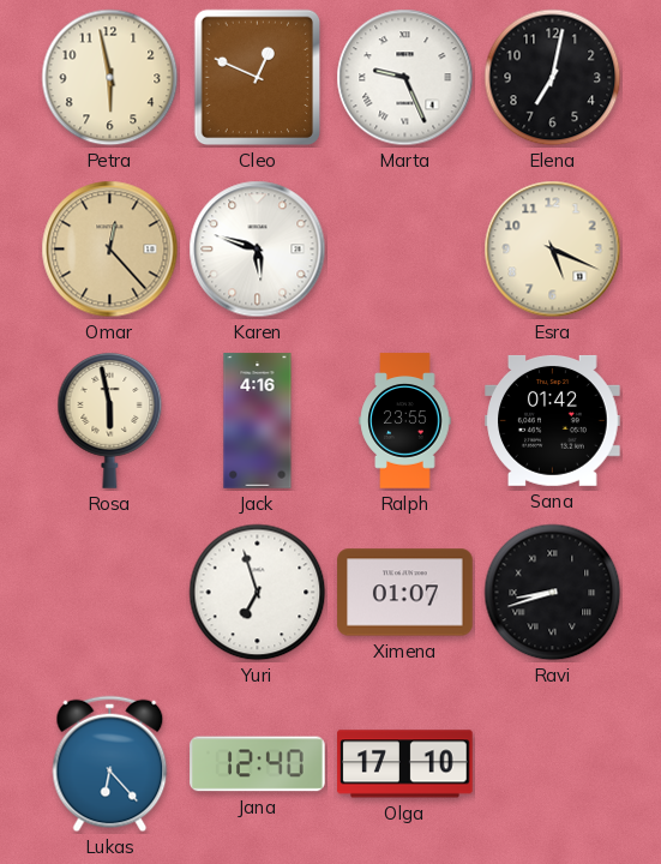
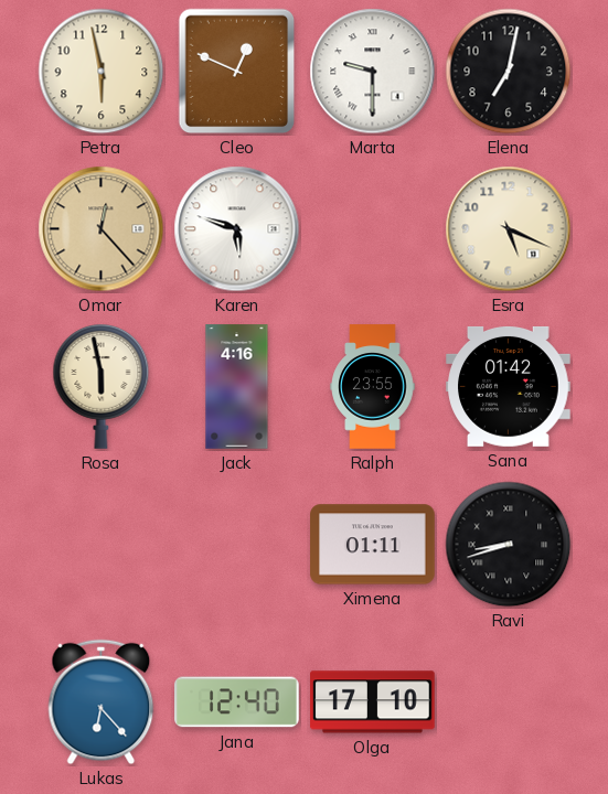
Marta: 9:26 -> 9:30
Yuri: 6:57 -> none
Ximena: 01:07 -> 01:11
